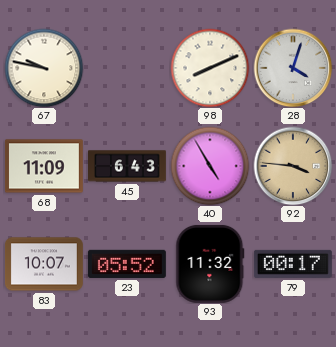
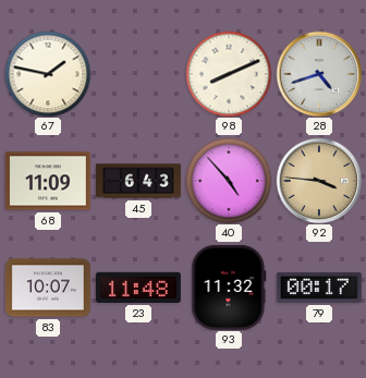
67: 9:47 -> 1:47
28: 4:03 -> 4:42
40: 4:55 -> 4:53
23: 05:52 -> 11:48
